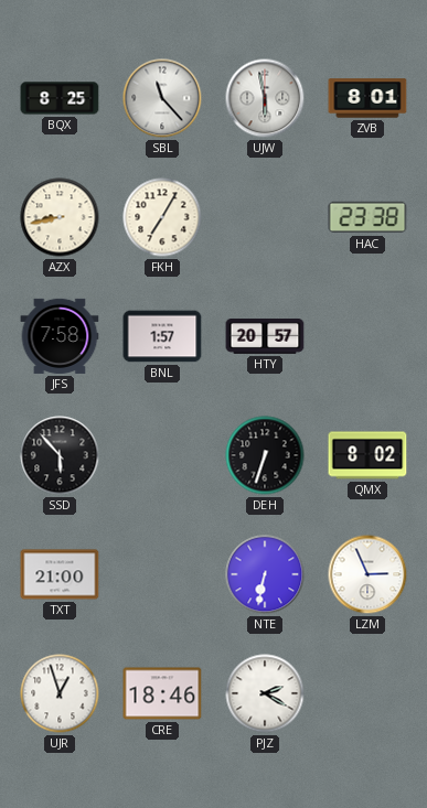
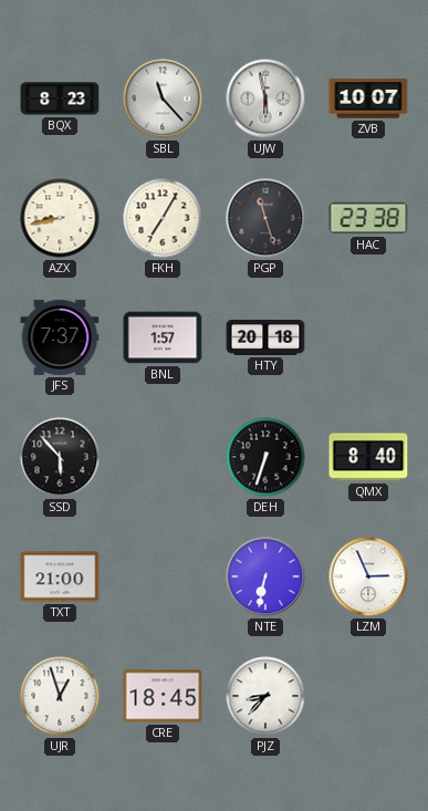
BQX: 8:25 -> 8:23
ZVB: 8:01 -> 10:07
PGP: none -> 11:27
JFS: 7:58 -> 7:37
HTY: 20:57 -> 20:18
QMX: 8:02 -> 8:40
CRE: 18:46 -> 18:45
PJZ: 2:20 -> 8:37
